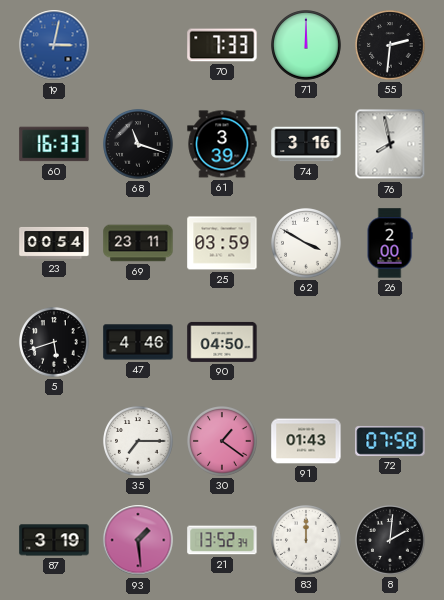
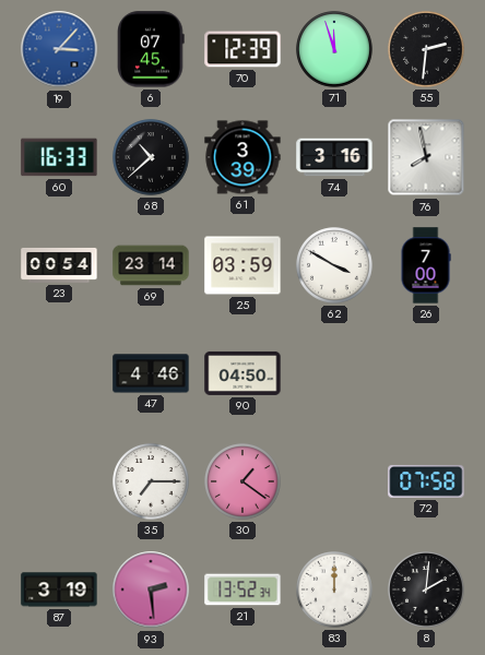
19: 3:02 -> 3:07
6: none -> 07:45
70: 7:33 -> 12:39
71: 12:00 -> 11:57
68: 11:18 -> 10:38
69: 23:11 -> 23:14
26: 2:00 -> 7:00
5: 5:42 -> none
91: 01:43 -> none
93: 1:29 -> 2:29
